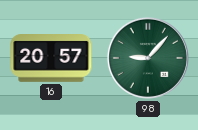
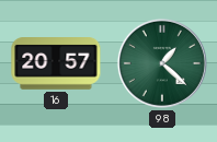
98: 9:07 -> 1:22
